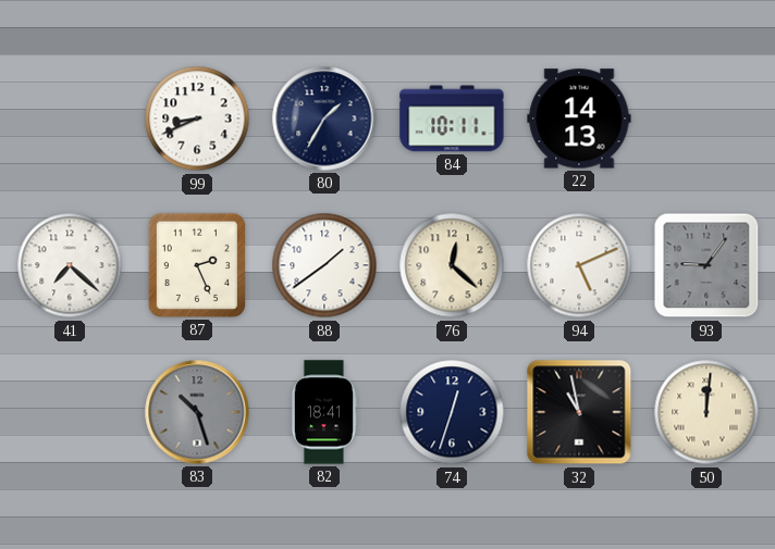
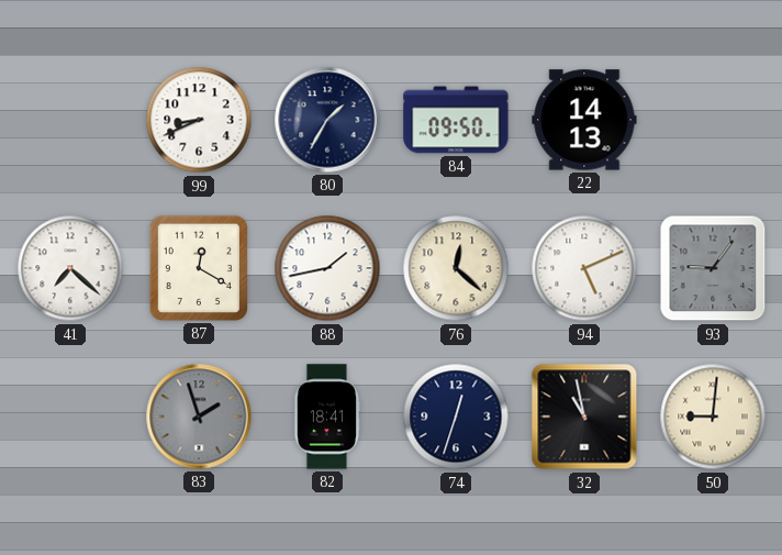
84: 10:11 -> 09:50
87: 2:26 -> 12:20
88: 1:39 -> 1:43
83: 10:27 -> 1:57
50: 12:01 -> 9:01
